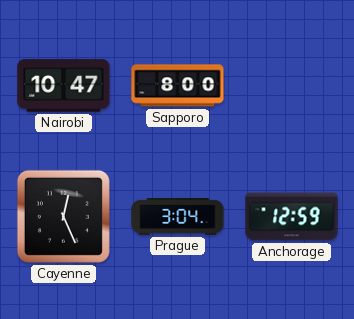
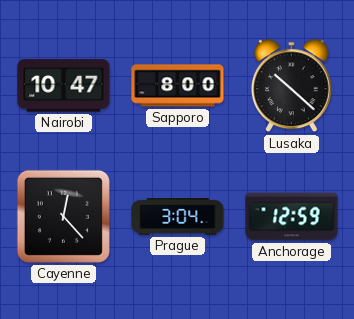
Lusaka: none -> 10:22
Cayenne: 12:26 -> 12:23
